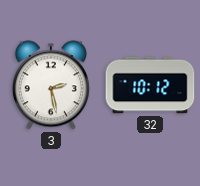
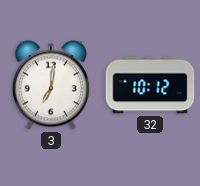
3: 2:28 -> 7:01
